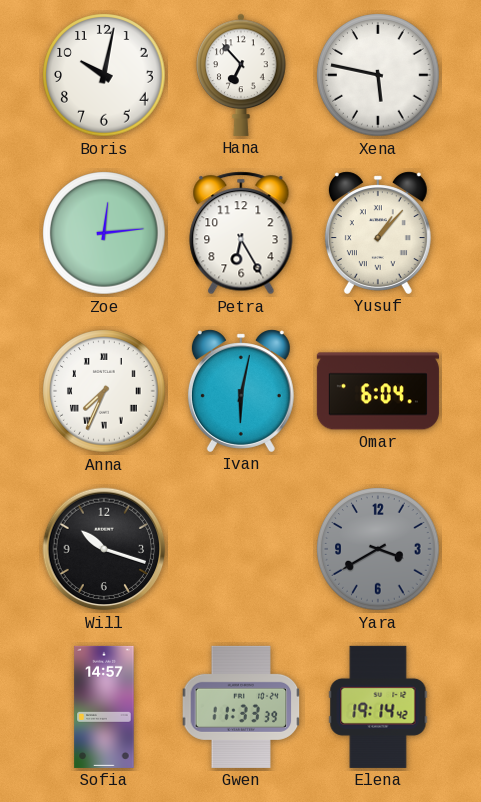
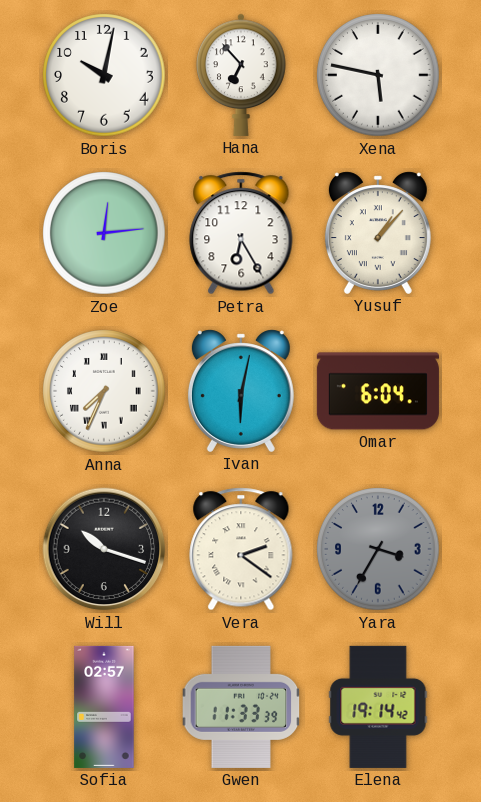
Vera: none -> 2:21
Yara: 3:40 -> 3:35
Sofia: 14:57 -> 02:57
